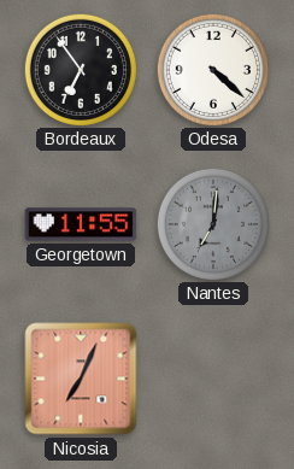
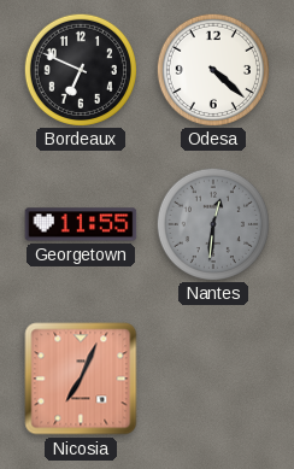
Bordeaux: 6:54 -> 6:49
Nantes: 7:01 -> 12:31
